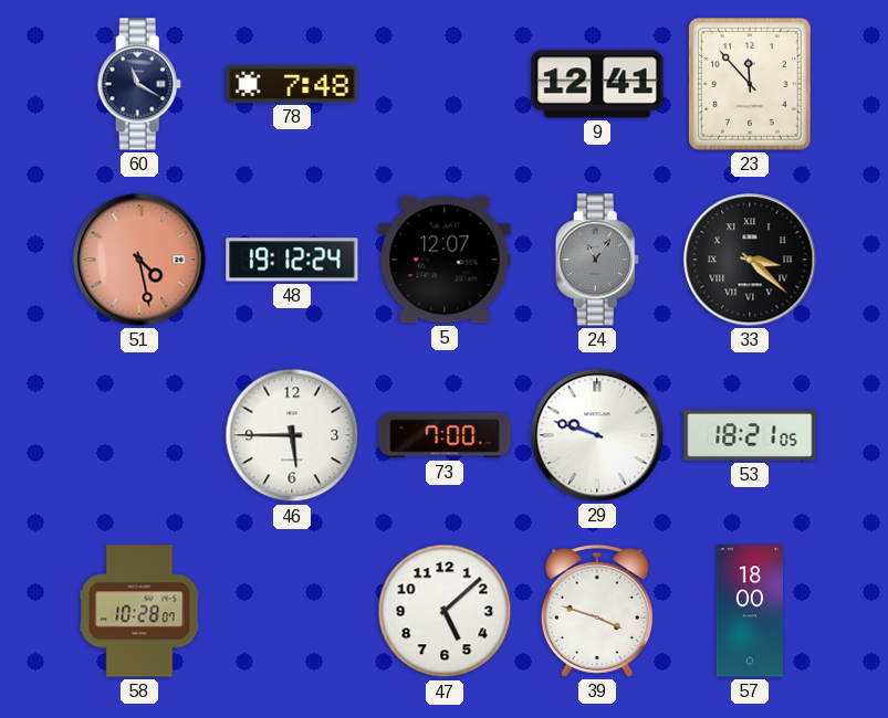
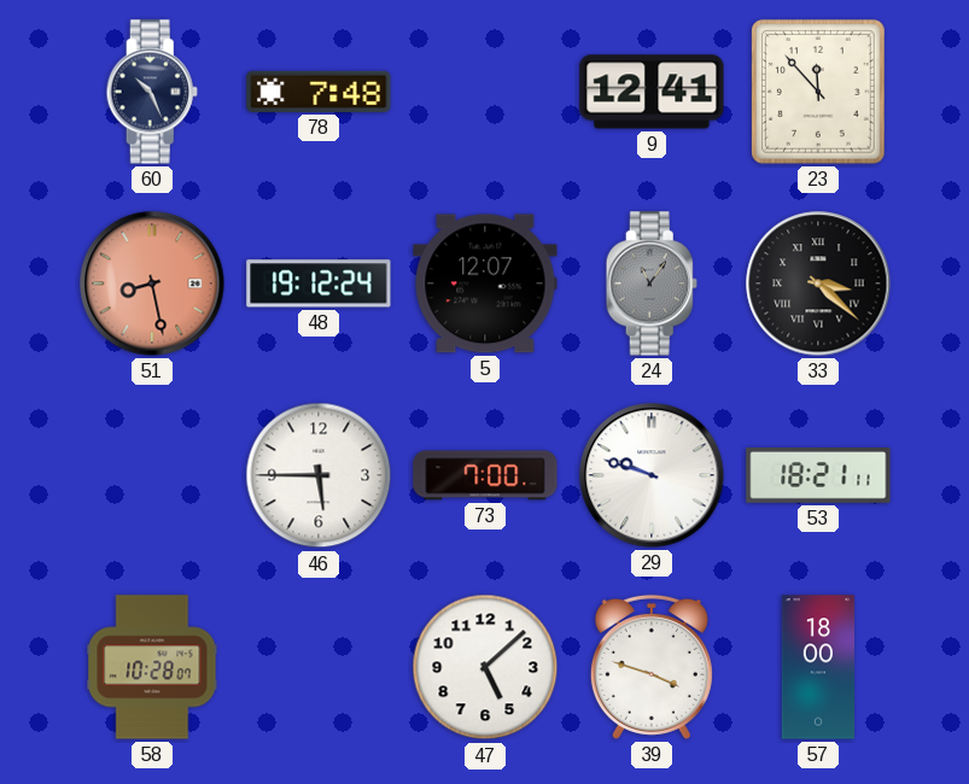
60: 11:20 -> 10:26
51: 4:28 -> 8:28
53: 18:21:05 -> 18:21:11
